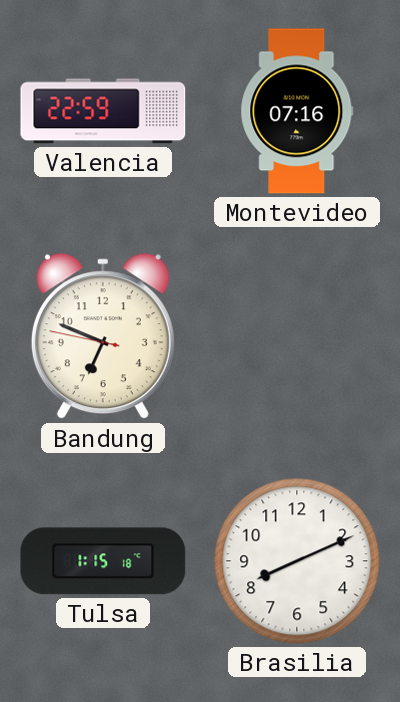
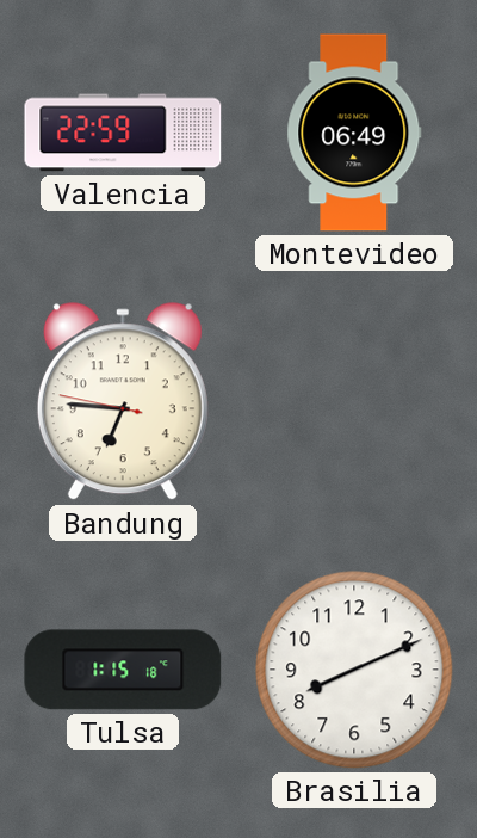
Montevideo: 07:16 -> 06:49
Bandung: 6:48 -> 6:45
